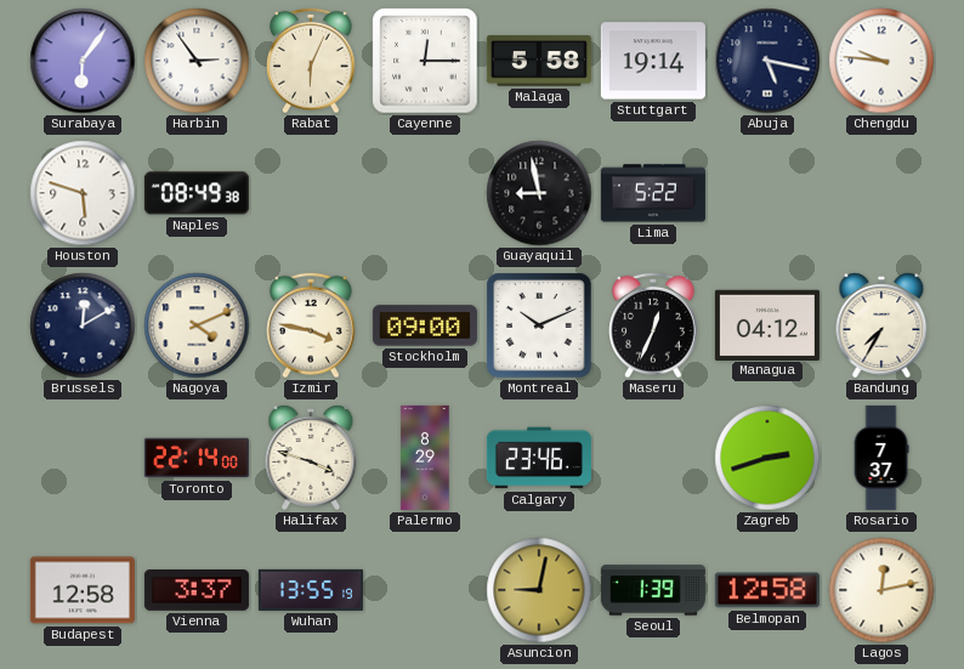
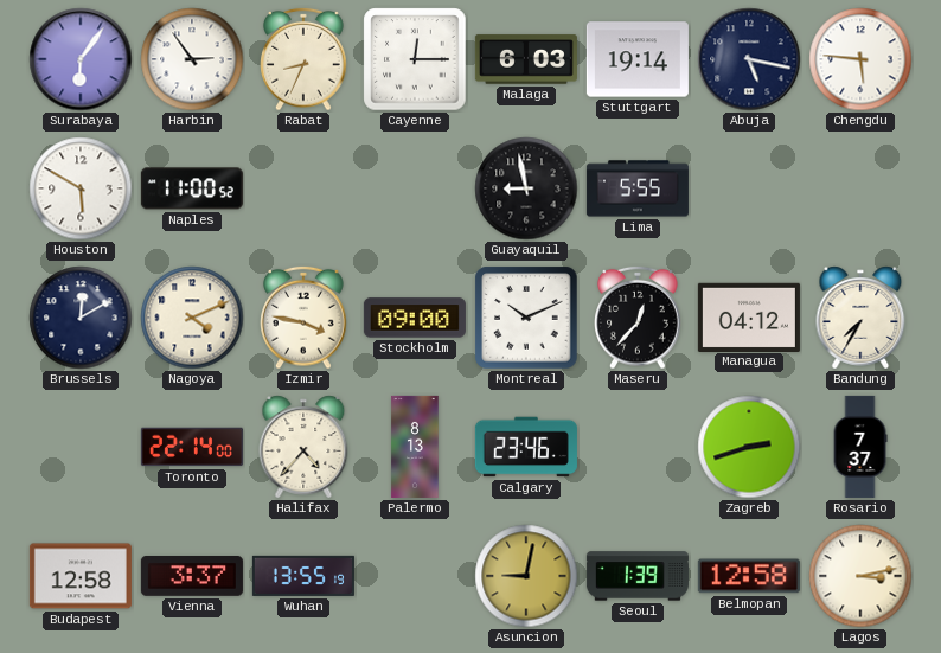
Rabat: 6:04 -> 8:34
Malaga: 5:58 -> 6:03
Chengdu: 9:46 -> 5:46
Houston: 5:48 -> 5:50
Naples: 08:49 -> 11:00
Lima: 5:22 -> 5:55
Maseru: 12:34 -> 12:37
Halifax: 3:48 -> 4:37
Palermo: 8:29 -> 8:13
Lagos: 12:13 -> 3:13
